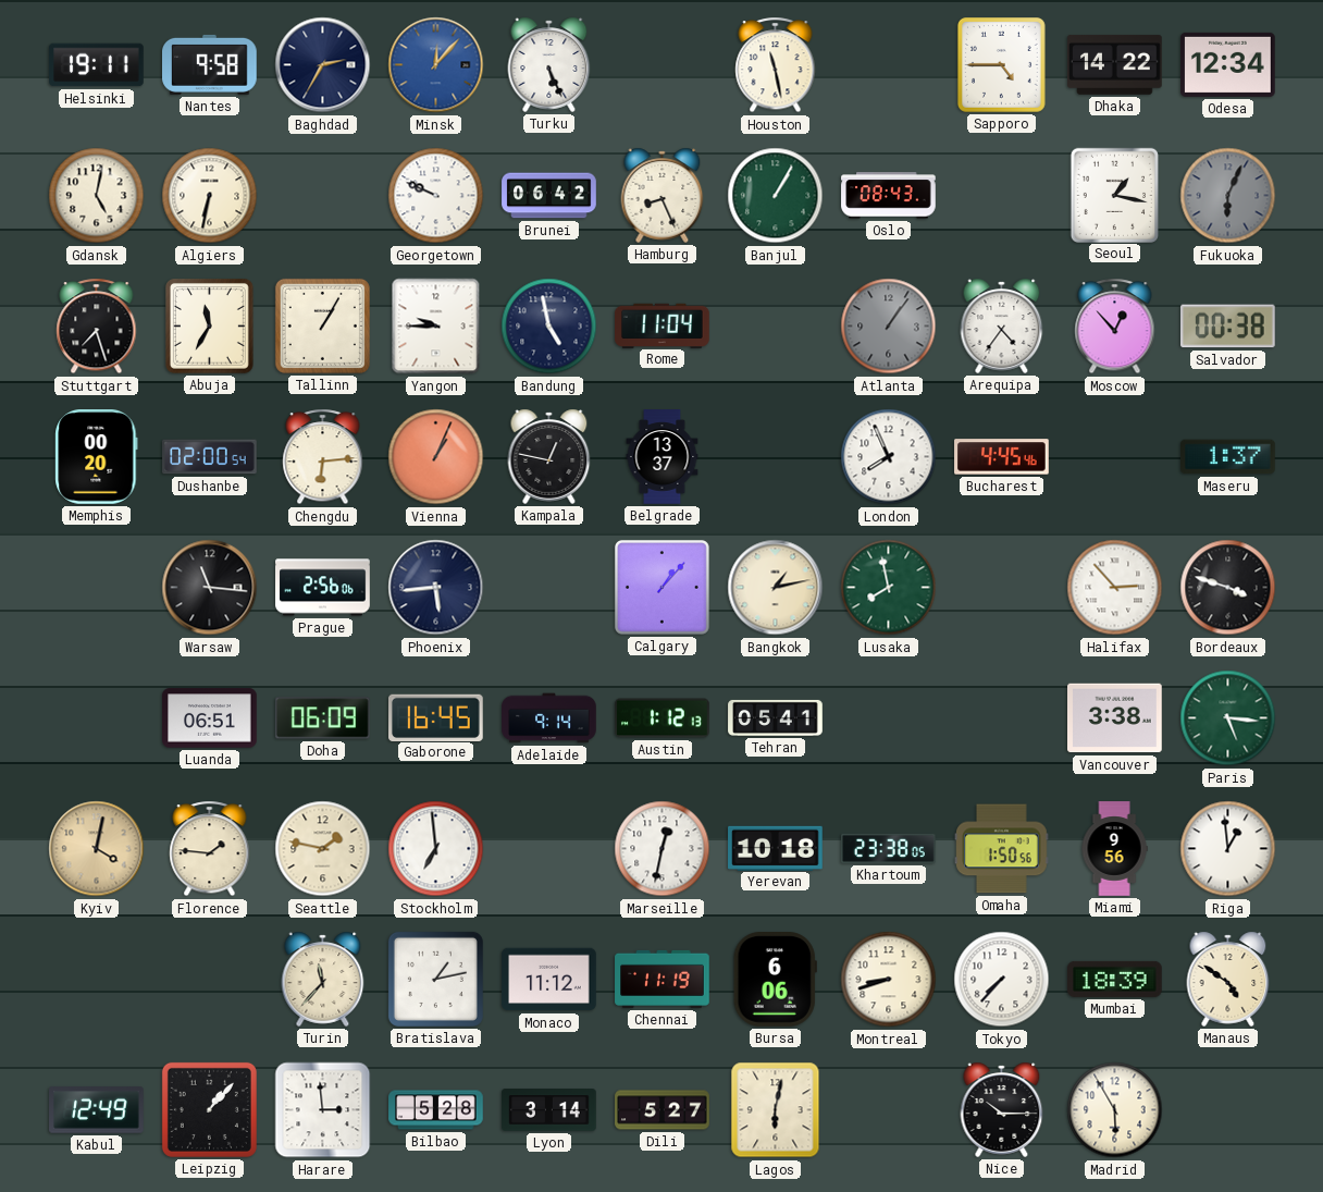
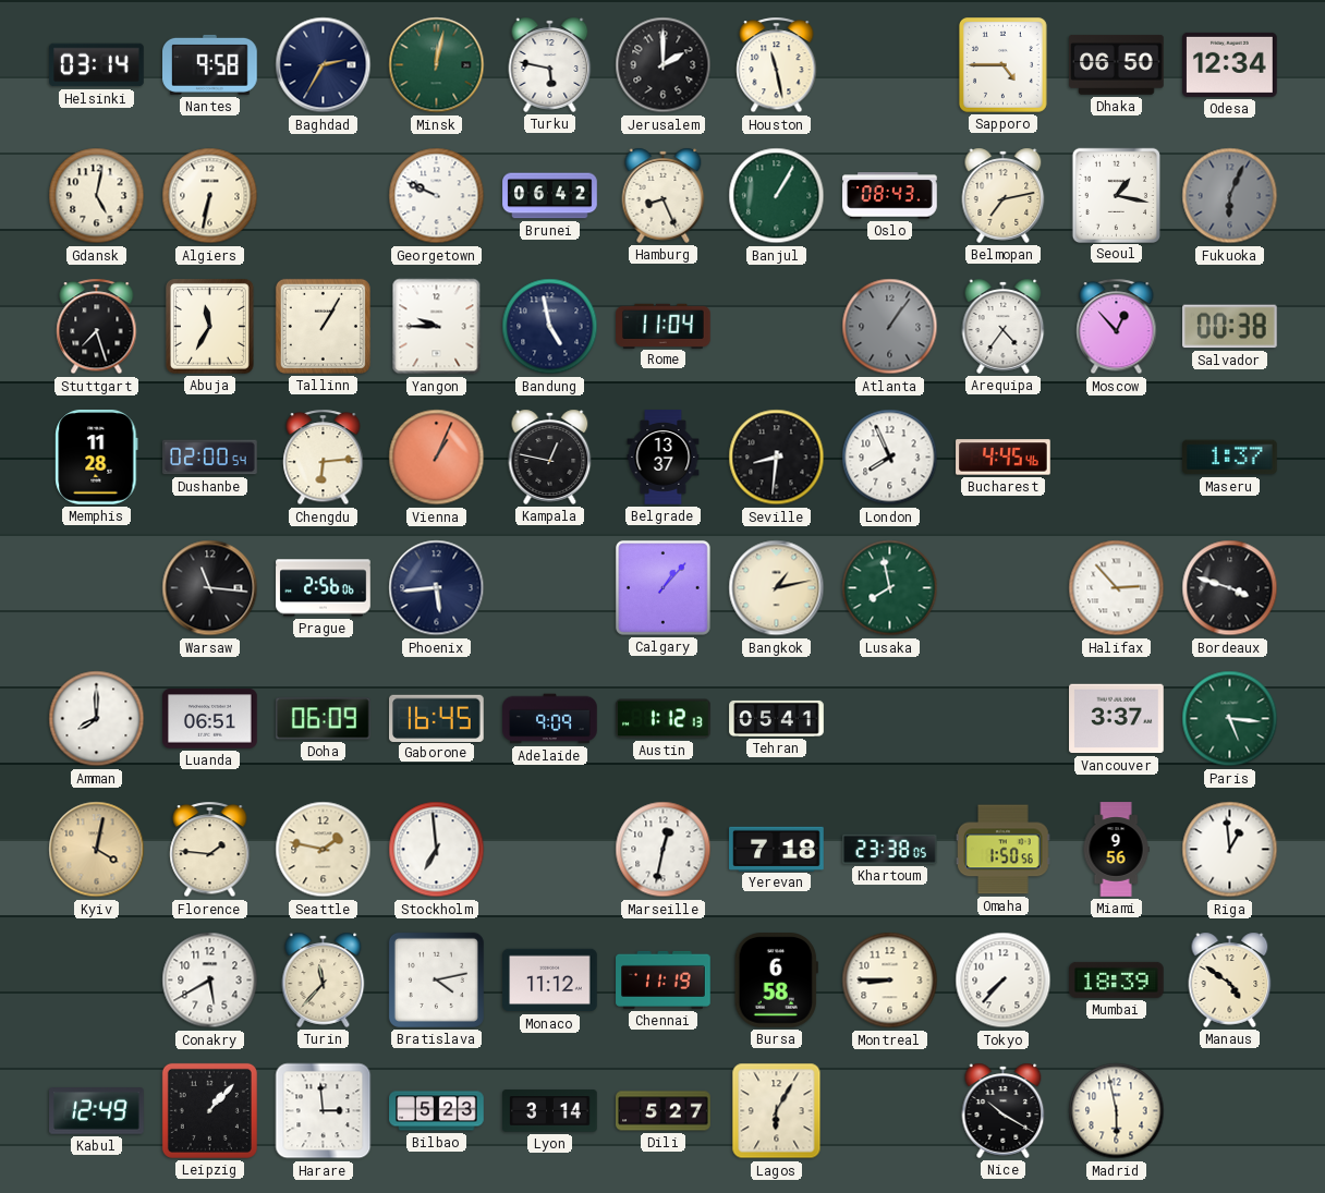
Helsinki: 19:11 -> 03:14
Minsk: 12:07 -> 12:02
Minsk dial: blue -> green
Turku: 5:26 -> 5:47
Jerusalem: none -> 2:00
Dhaka: 14:22 -> 06:50
Belmopan: none -> 7:13
Memphis: 00:20 -> 11:28
Seville: none -> 8:31
Amman: none -> 8:00
Adelaide: 9:14 -> 9:09
Vancouver: 3:38 -> 3:37
Yerevan: 10:18 -> 7:18
Conakry: none -> 5:40
Bratislava: 1:13 -> 4:13
Bursa: 6:06 -> 6:58
Montreal: 8:42 -> 8:45
Bilbao: 5:28 -> 5:23
Lagos: 6:02 -> 6:05
Nice: 10:15 -> 10:20
Madrid: 5:55 -> 5:58
